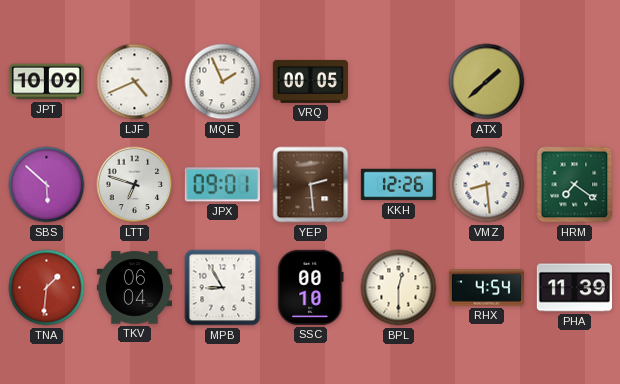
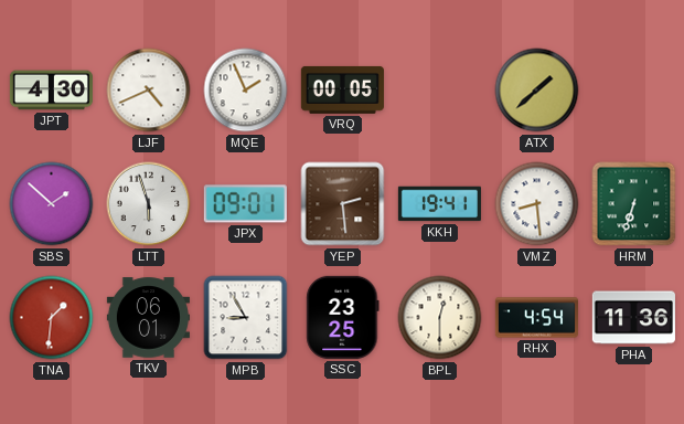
JPT: 10:09 -> 4:30
SBS: 5:52 -> 1:52
LTT: 6:48 -> 5:57
KKH: 12:26 -> 19:41
HRM: 7:21 -> 6:33
TKV: 06:04 -> 06:01
SSC: 00:10 -> 23:25
PHA: 11:39 -> 11:36
